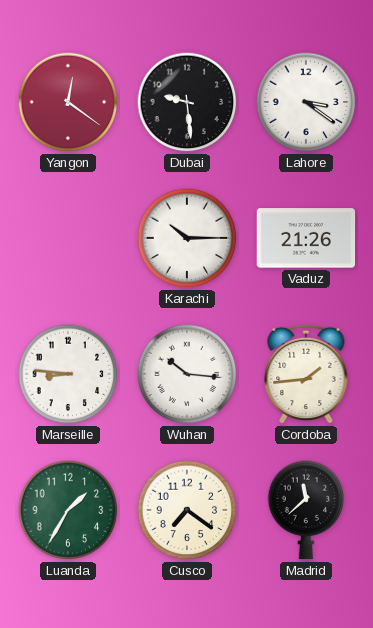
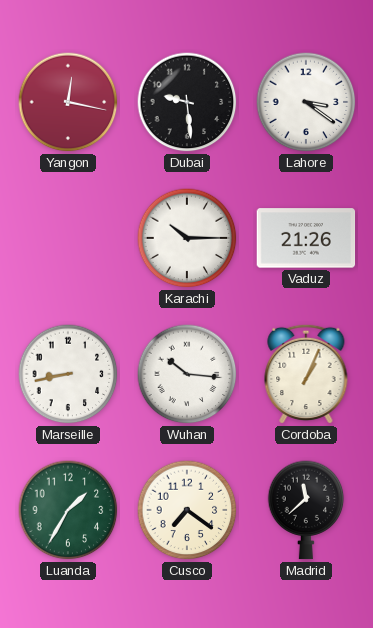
Yangon: 12:21 -> 12:17
Marseille: 8:46 -> 8:43
Cordoba: 1:44 -> 1:04
